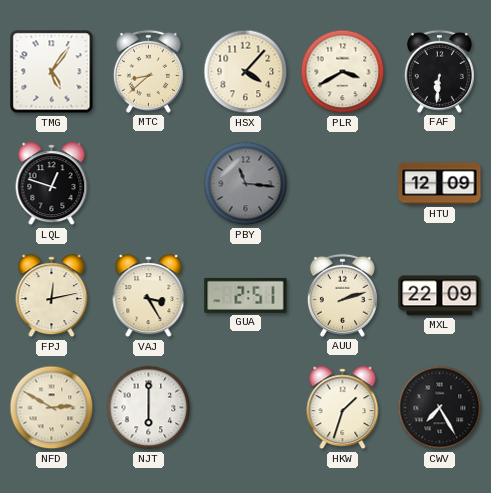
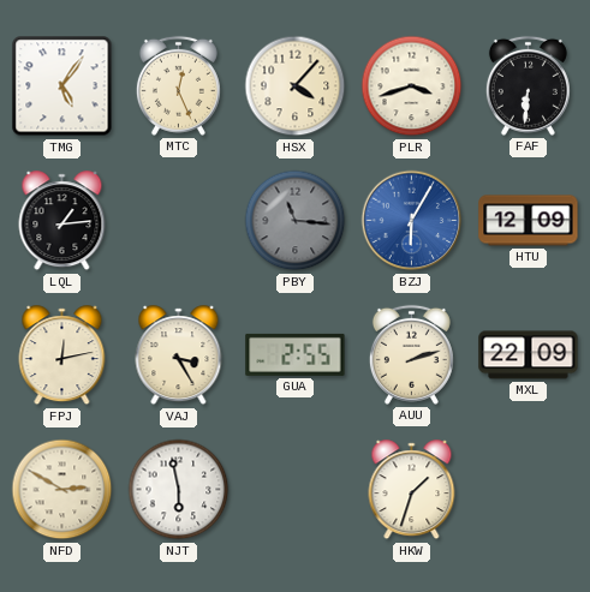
MTC: 8:38 -> 12:26
PLR: 3:40 -> 3:42
LQL: 12:48 -> 1:14
BZJ: none -> 6:05
GUA: 2:51 -> 2:55
NJT: 6:00 -> 5:58
CWV: 7:25 -> none
